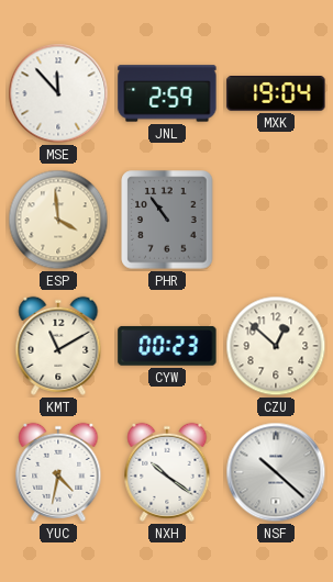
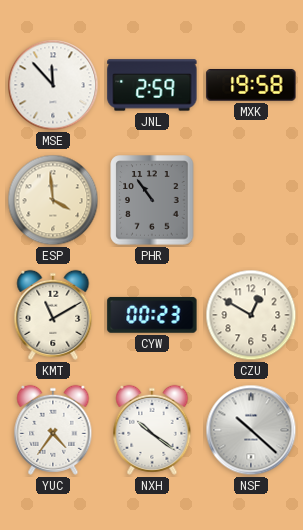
MXK: 19:04 -> 19:58
CZU: 12:52 -> 12:50
YUC: 4:32 -> 4:36
